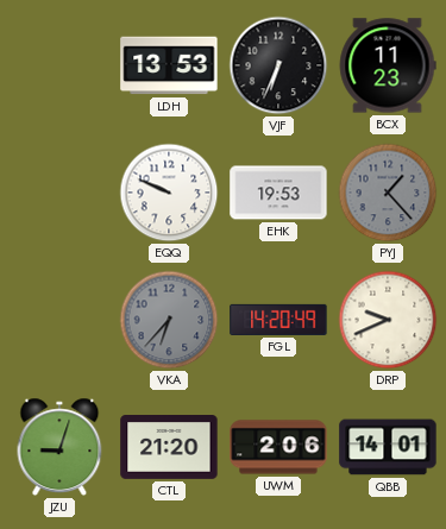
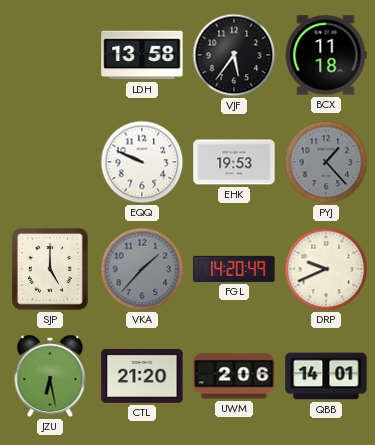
LDH: 13:53 -> 13:58
VJF: 6:34 -> 5:36
BCX: 11:23 -> 11:18
SJP: none -> 5:00
VKA: 6:37 -> 1:37
JZU: 9:03 -> 6:28
